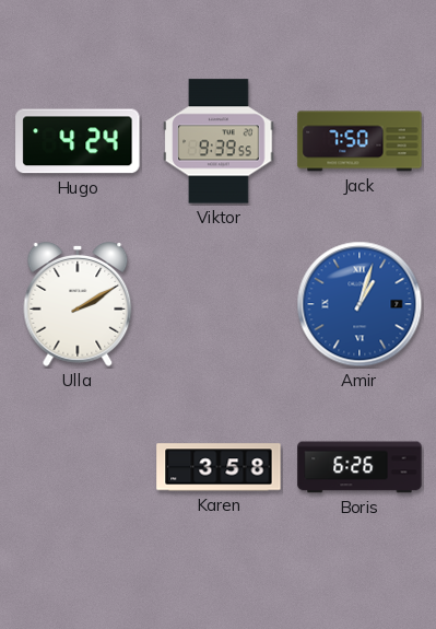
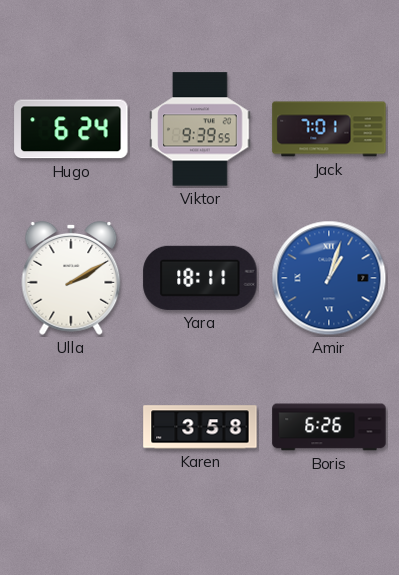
Hugo: 4:24 -> 6:24
Jack: 7:50 -> 7:01
Yara: none -> 18:11
